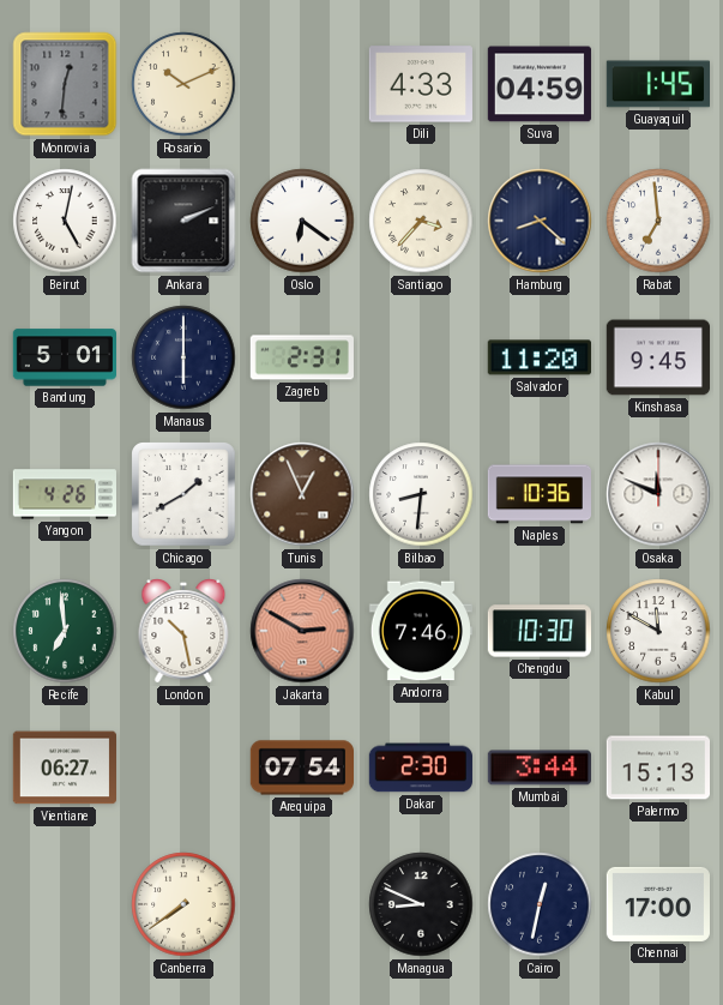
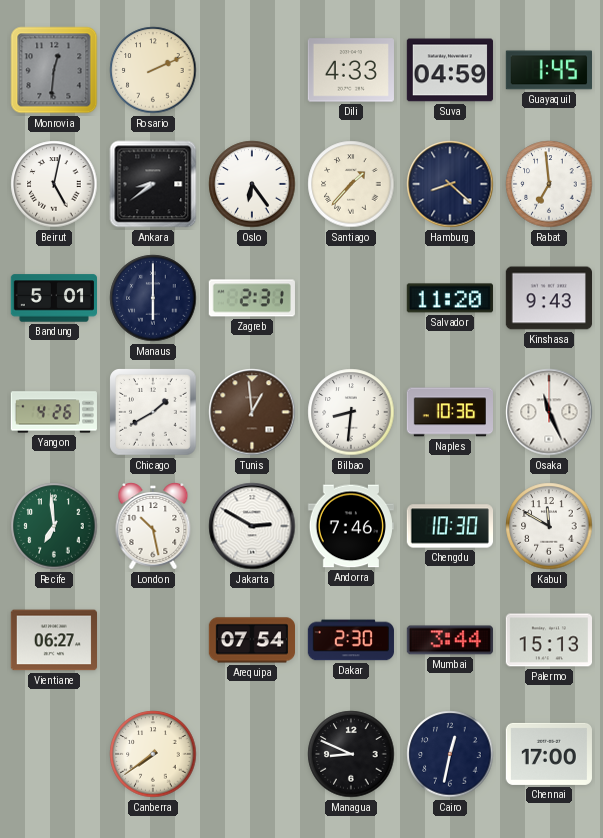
Rosario: 10:11 -> 2:11
Ankara: 2:11 -> 8:39
Oslo: 6:21 -> 6:24
Santiago: 3:37 -> 1:37
Kinshasa: 9:45 -> 9:43
Tunis: 12:56 -> 12:59
Osaka: 11:49 -> 11:26
Jakarta dial: salmon -> white
